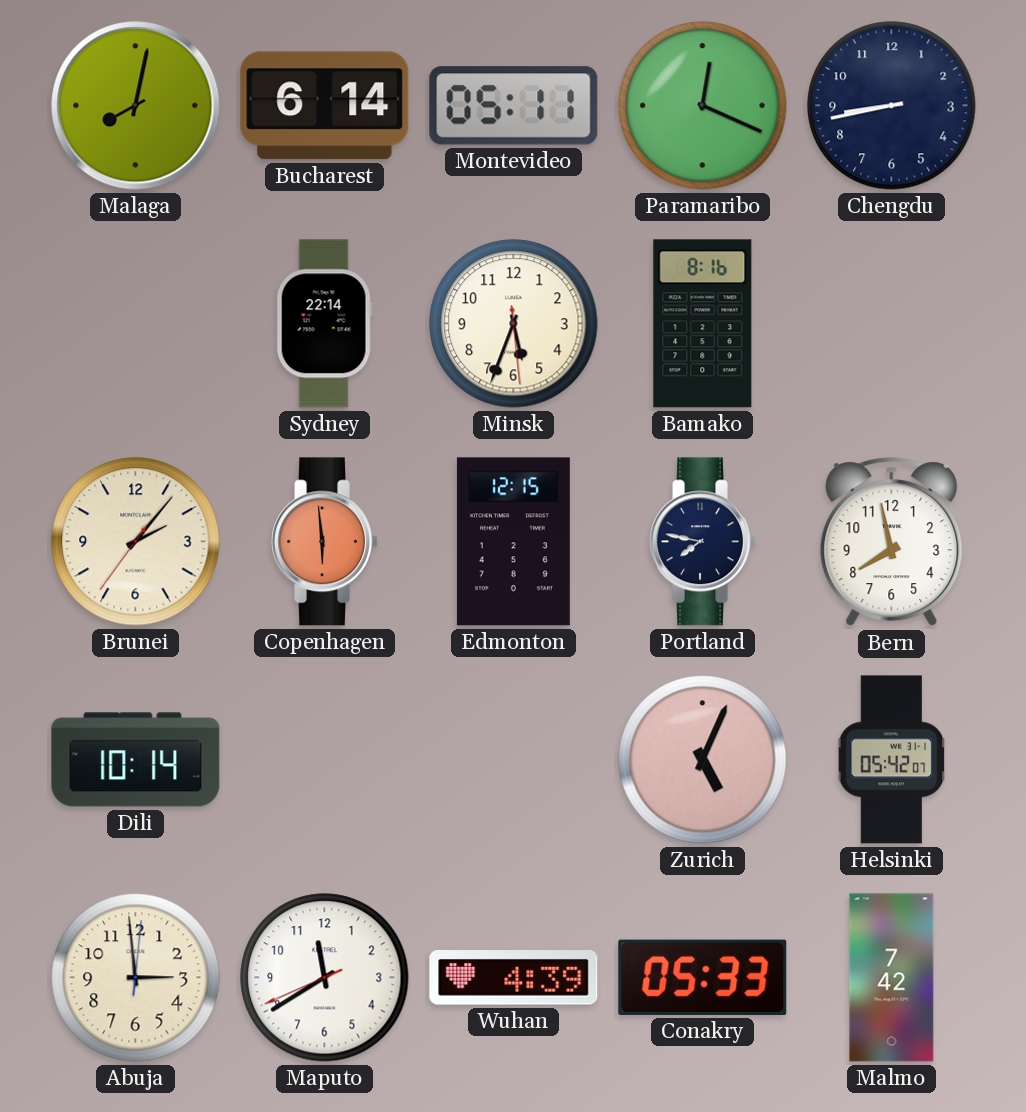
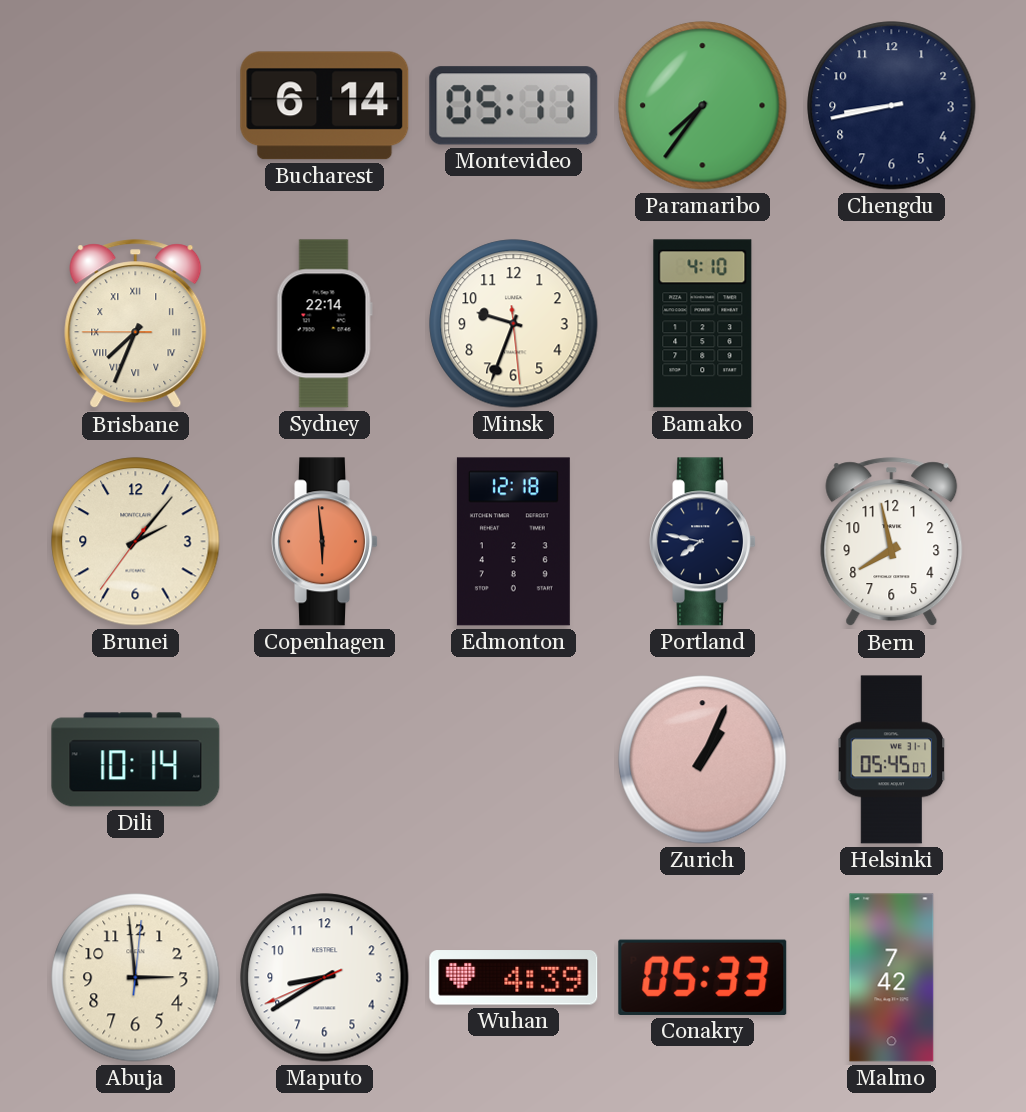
Malaga: 8:02 -> none
Paramaribo: 12:19 -> 7:36
Brisbane: none -> 7:33
Minsk: 5:33 -> 9:33
Bamako: 8:16 -> 4:10
Edmonton: 12:15 -> 12:18
Zurich: 5:04 -> 1:04
Helsinki: 05:42 -> 05:45
Maputo: 11:39 -> 8:39
